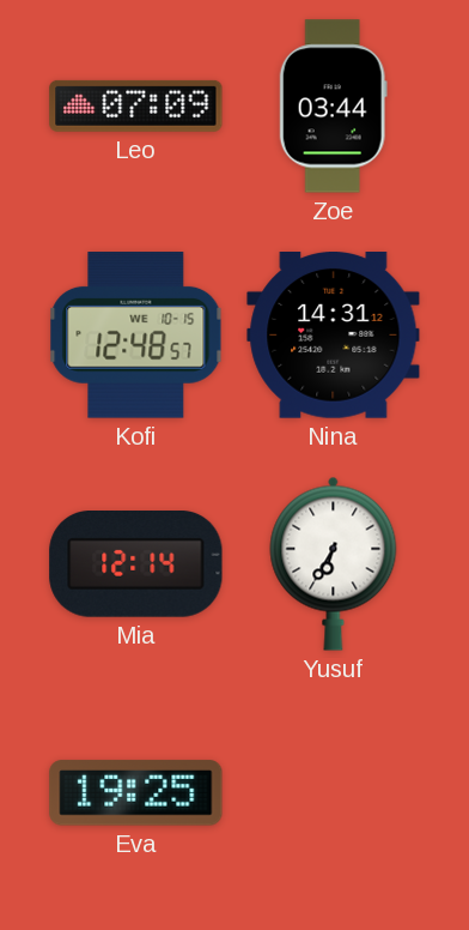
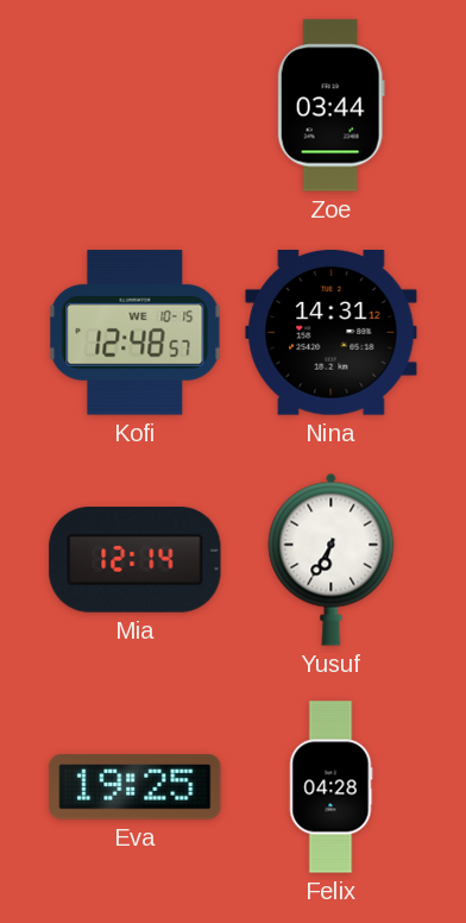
Leo: 07:09 -> none
Felix: none -> 04:28
